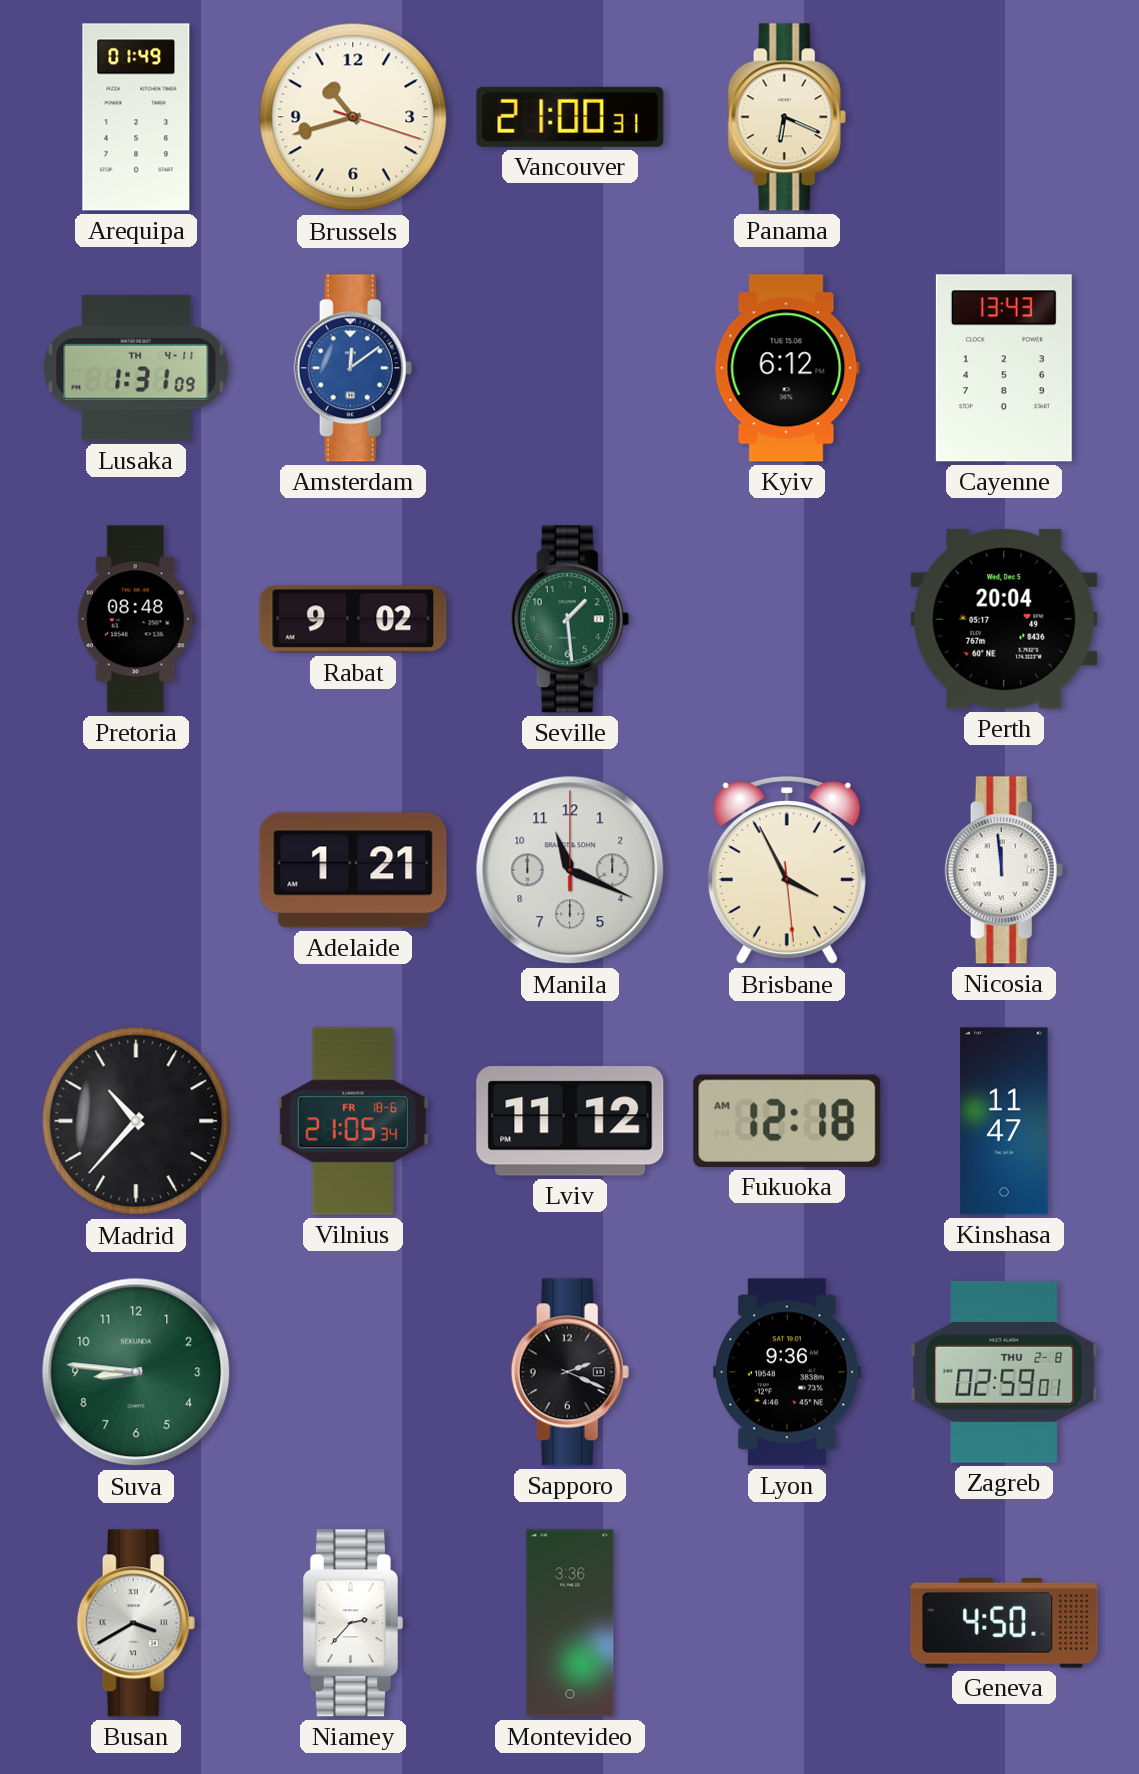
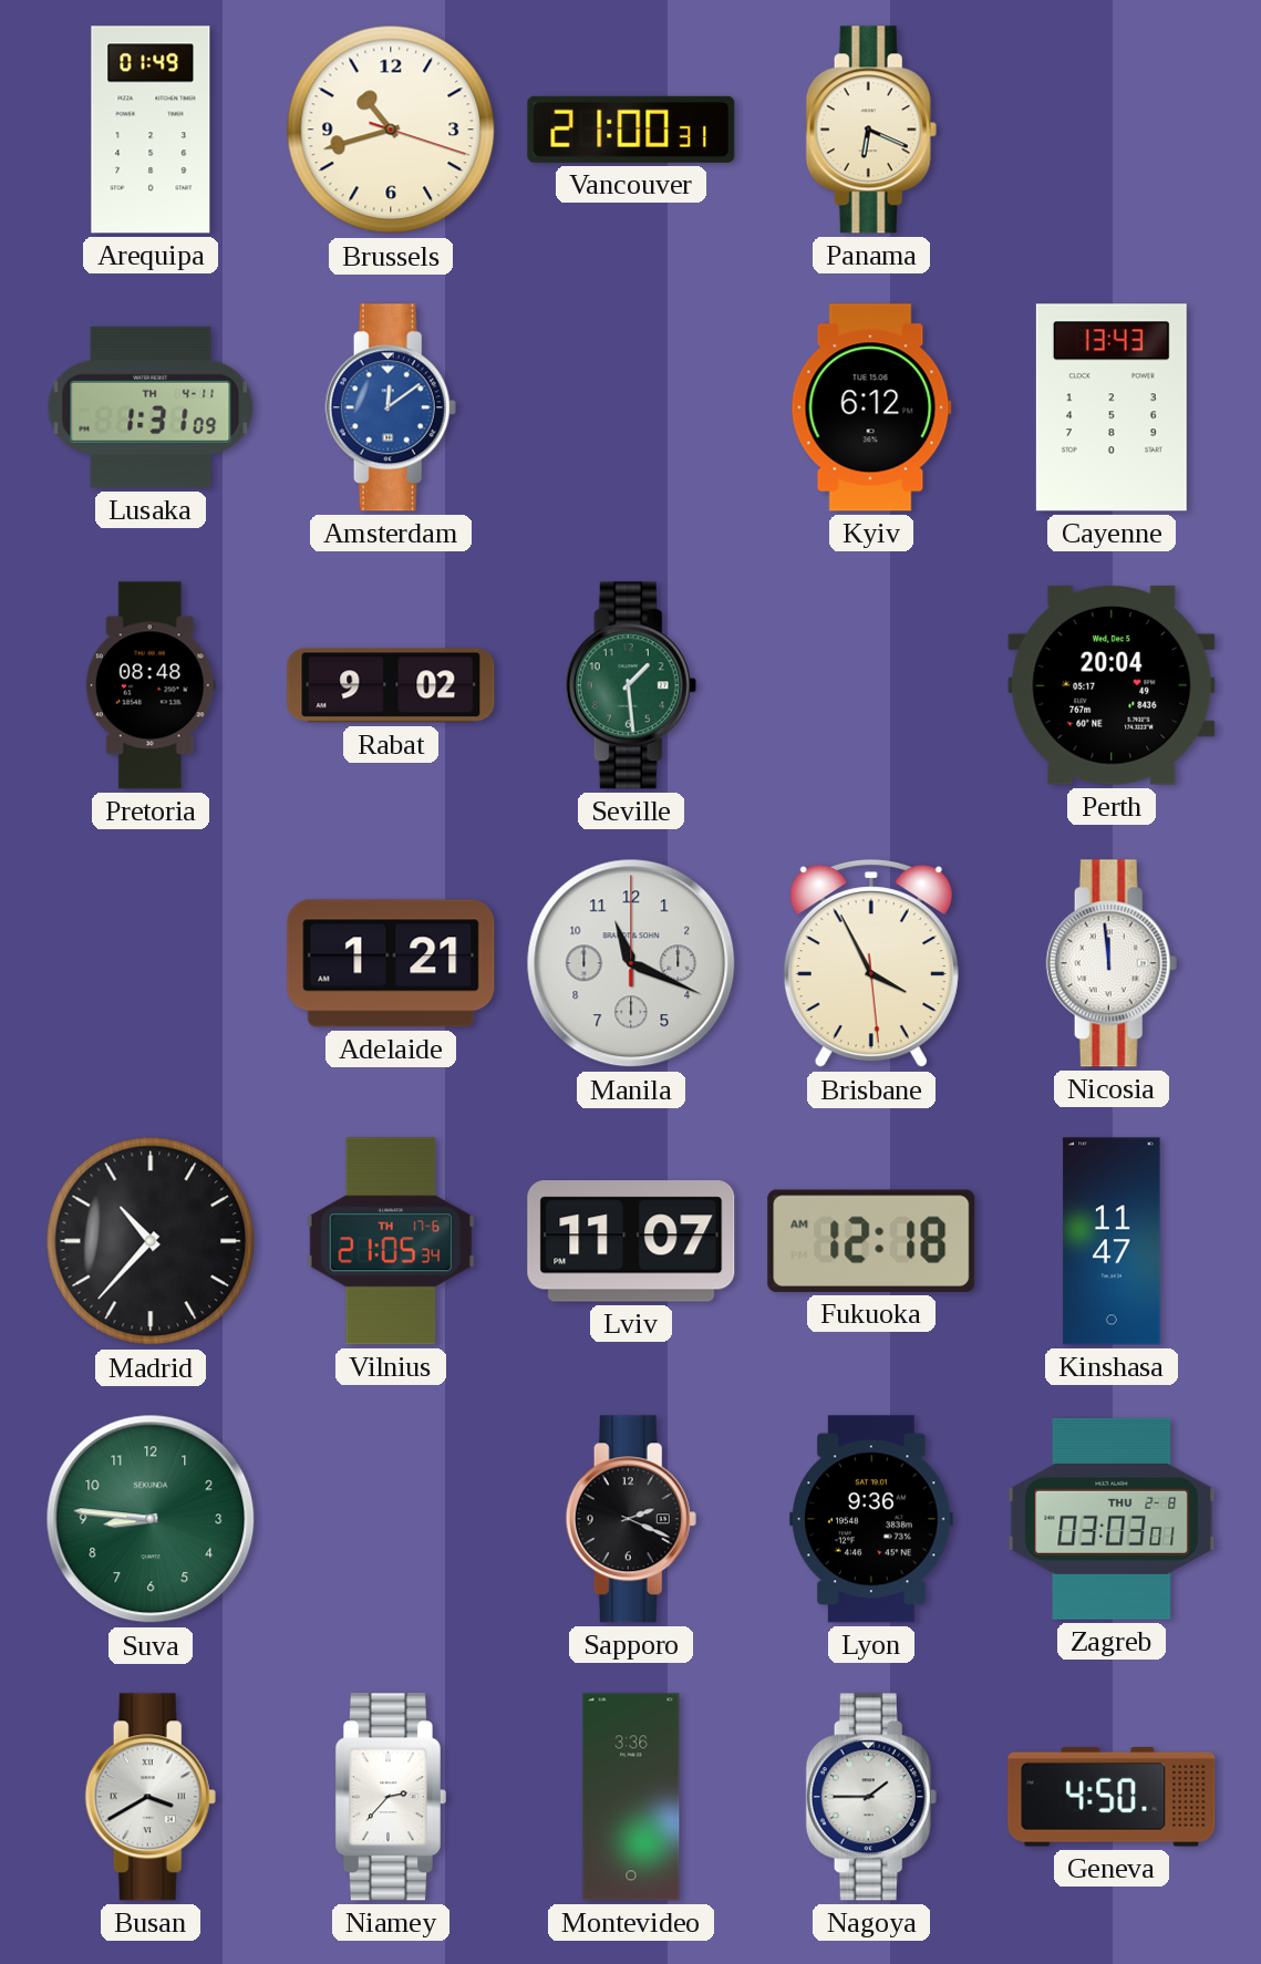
Vilnius date: FR 18-6 -> TH 17-6
Lviv: 11:12 -> 11:07
Zagreb: 02:59 -> 03:03
Nagoya: none -> 1:45
